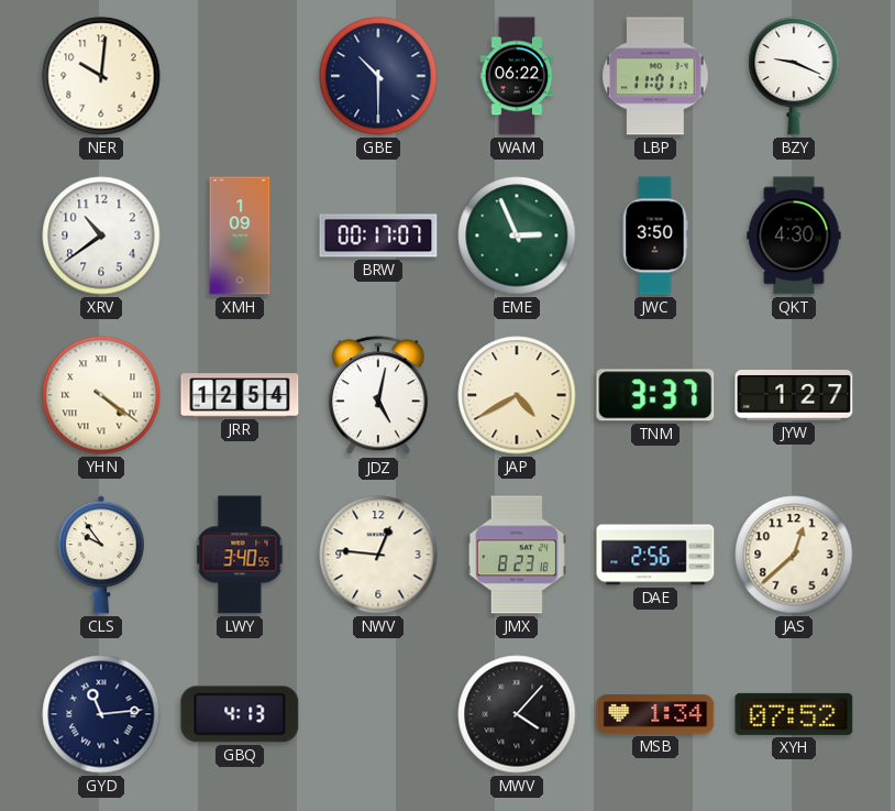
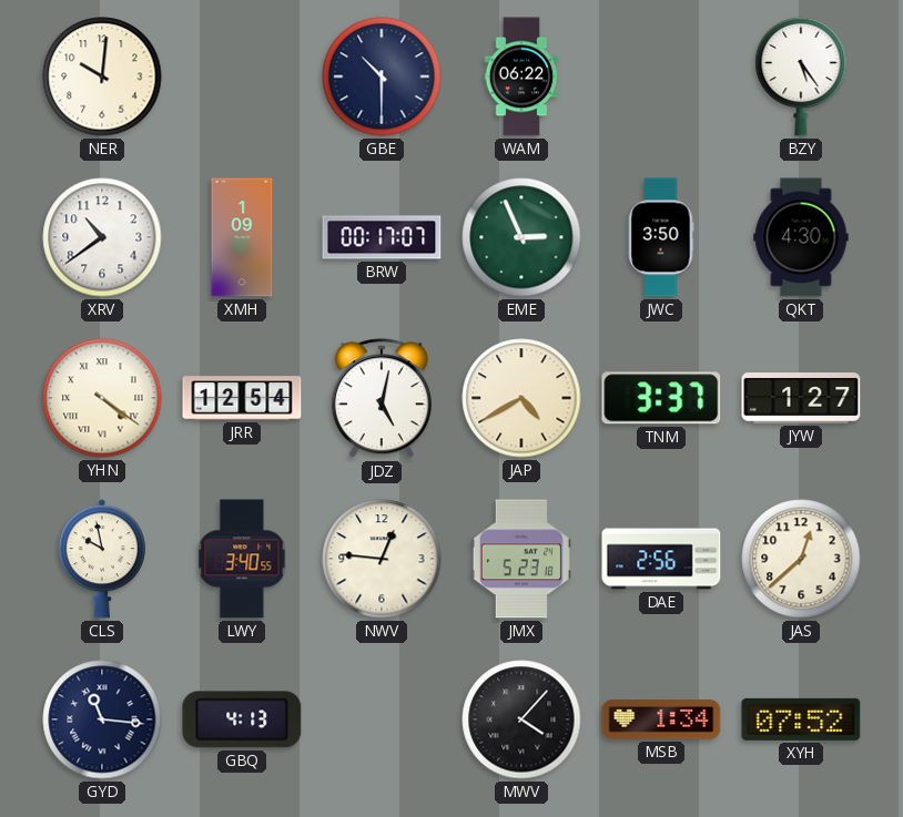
LBP: 11:01 -> none
BZY: 9:19 -> 5:24
CLS: 9:54 -> 9:58
JMX: 8:23 -> 5:23
GYD: 11:14 -> 11:16
